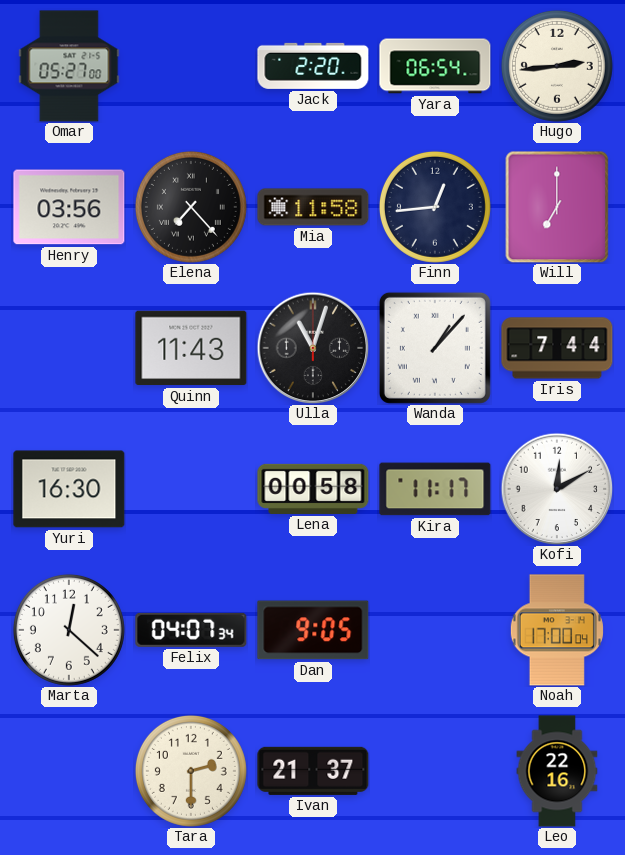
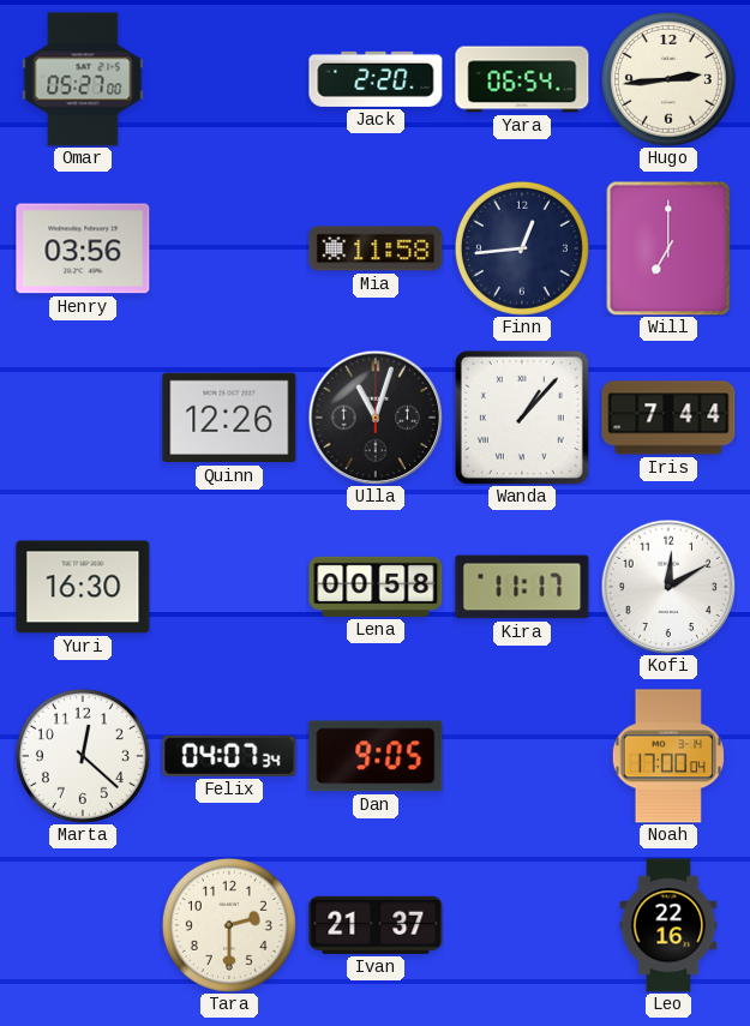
Elena: 7:23 -> none
Quinn: 11:43 -> 12:26
